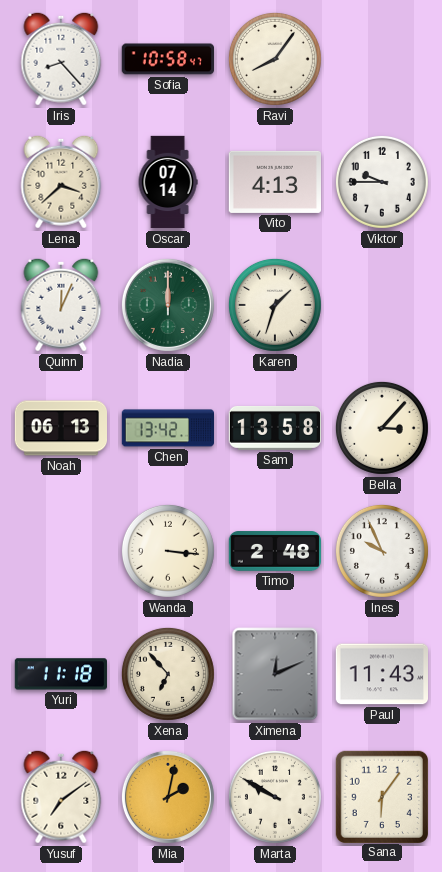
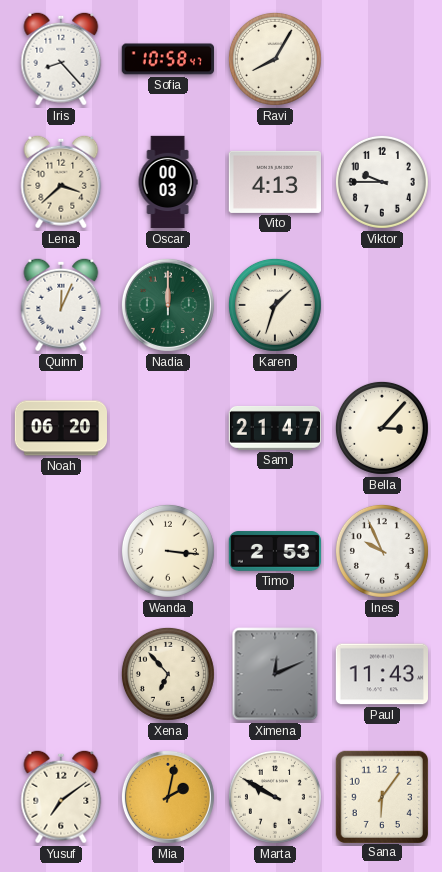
Ravi: 8:06 -> 8:05
Oscar: 07:14 -> 00:03
Noah: 06:13 -> 06:20
Chen: 13:42 -> none
Sam: 13:58 -> 21:47
Timo: 2:48 -> 2:53
Yuri: 11:18 -> none
